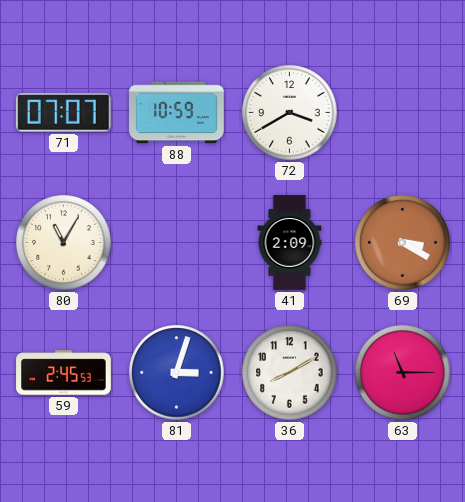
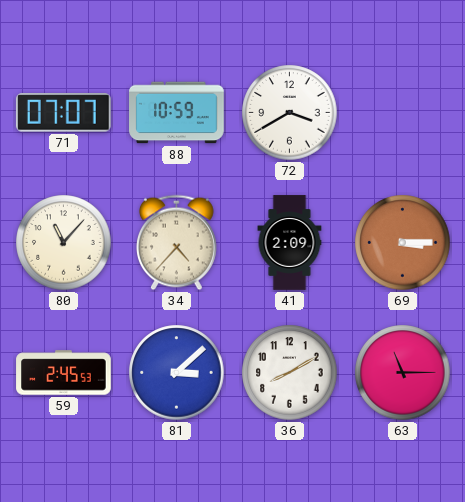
80: 11:05 -> 11:07
34: none -> 4:37
69: 3:20 -> 3:15
81: 3:03 -> 3:08
